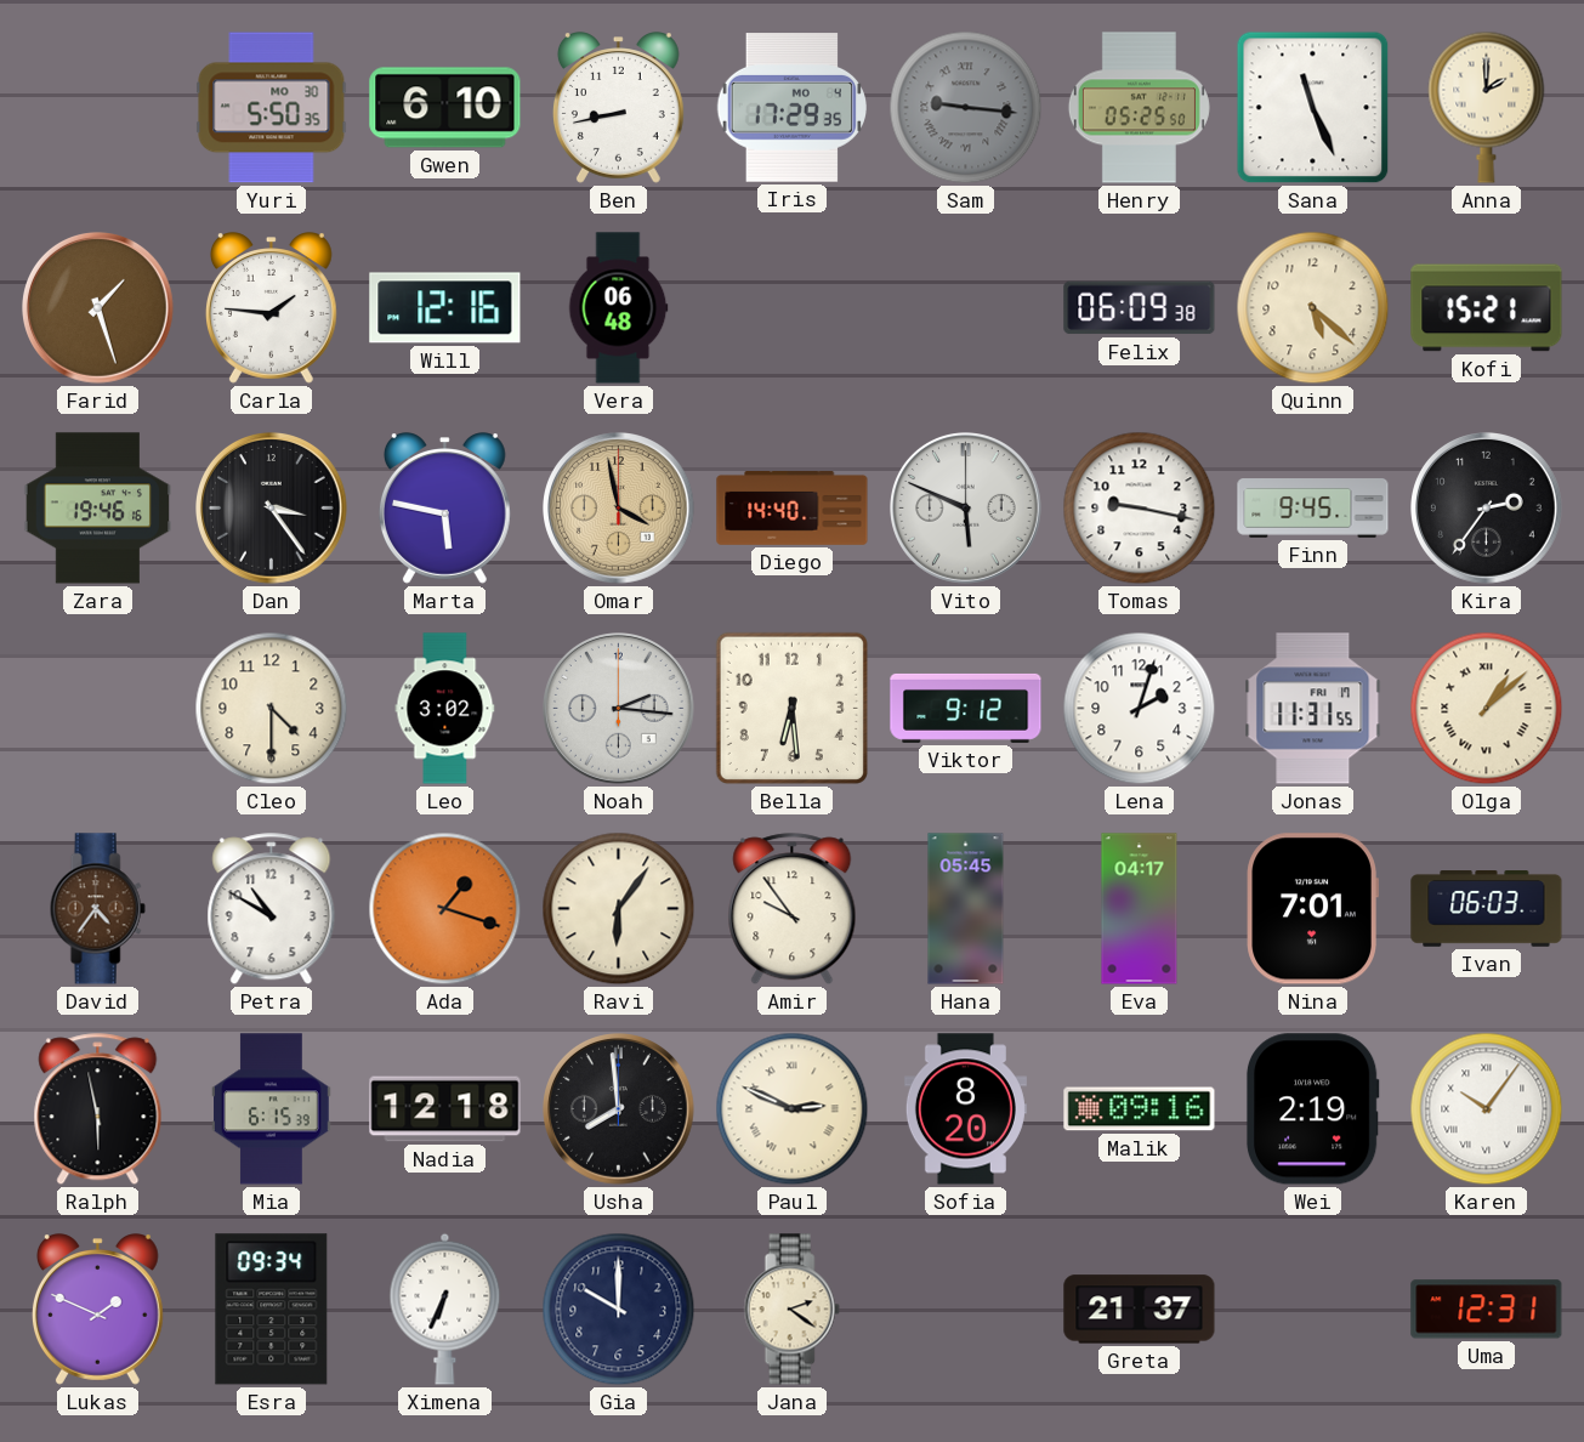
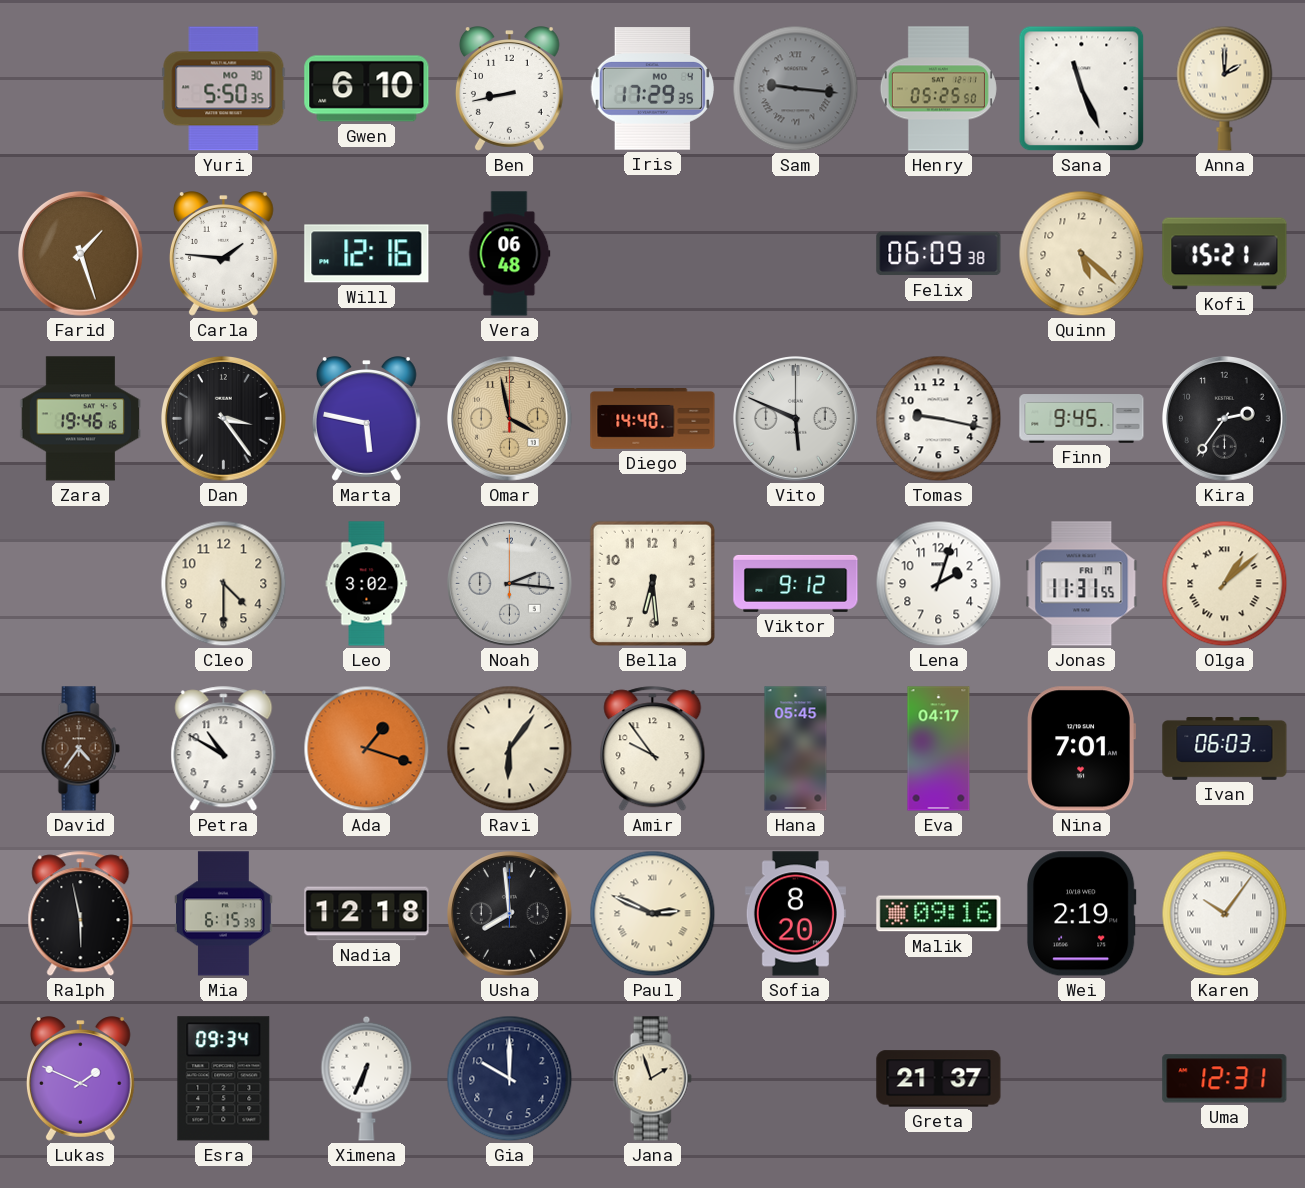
Jana: 2:21 -> 1:57
